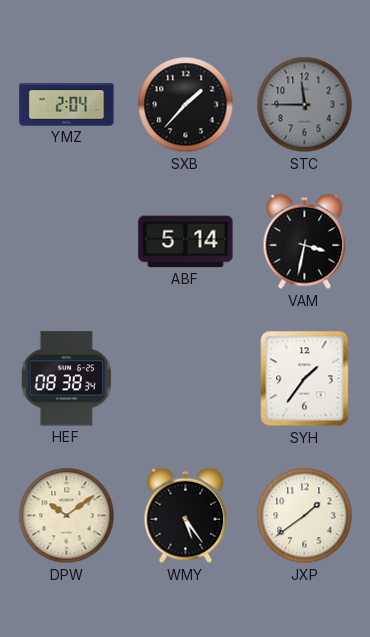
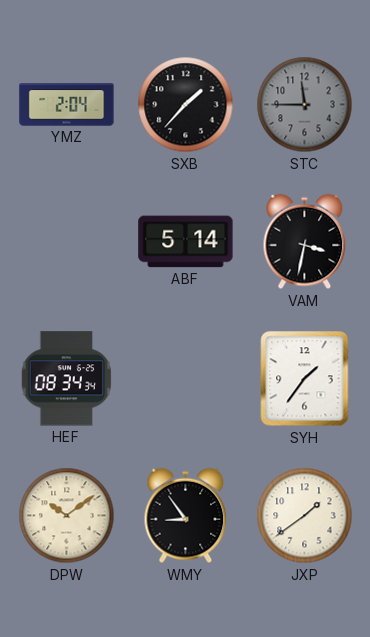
HEF: 08:38 -> 08:34
WMY: 5:24 -> 8:54
